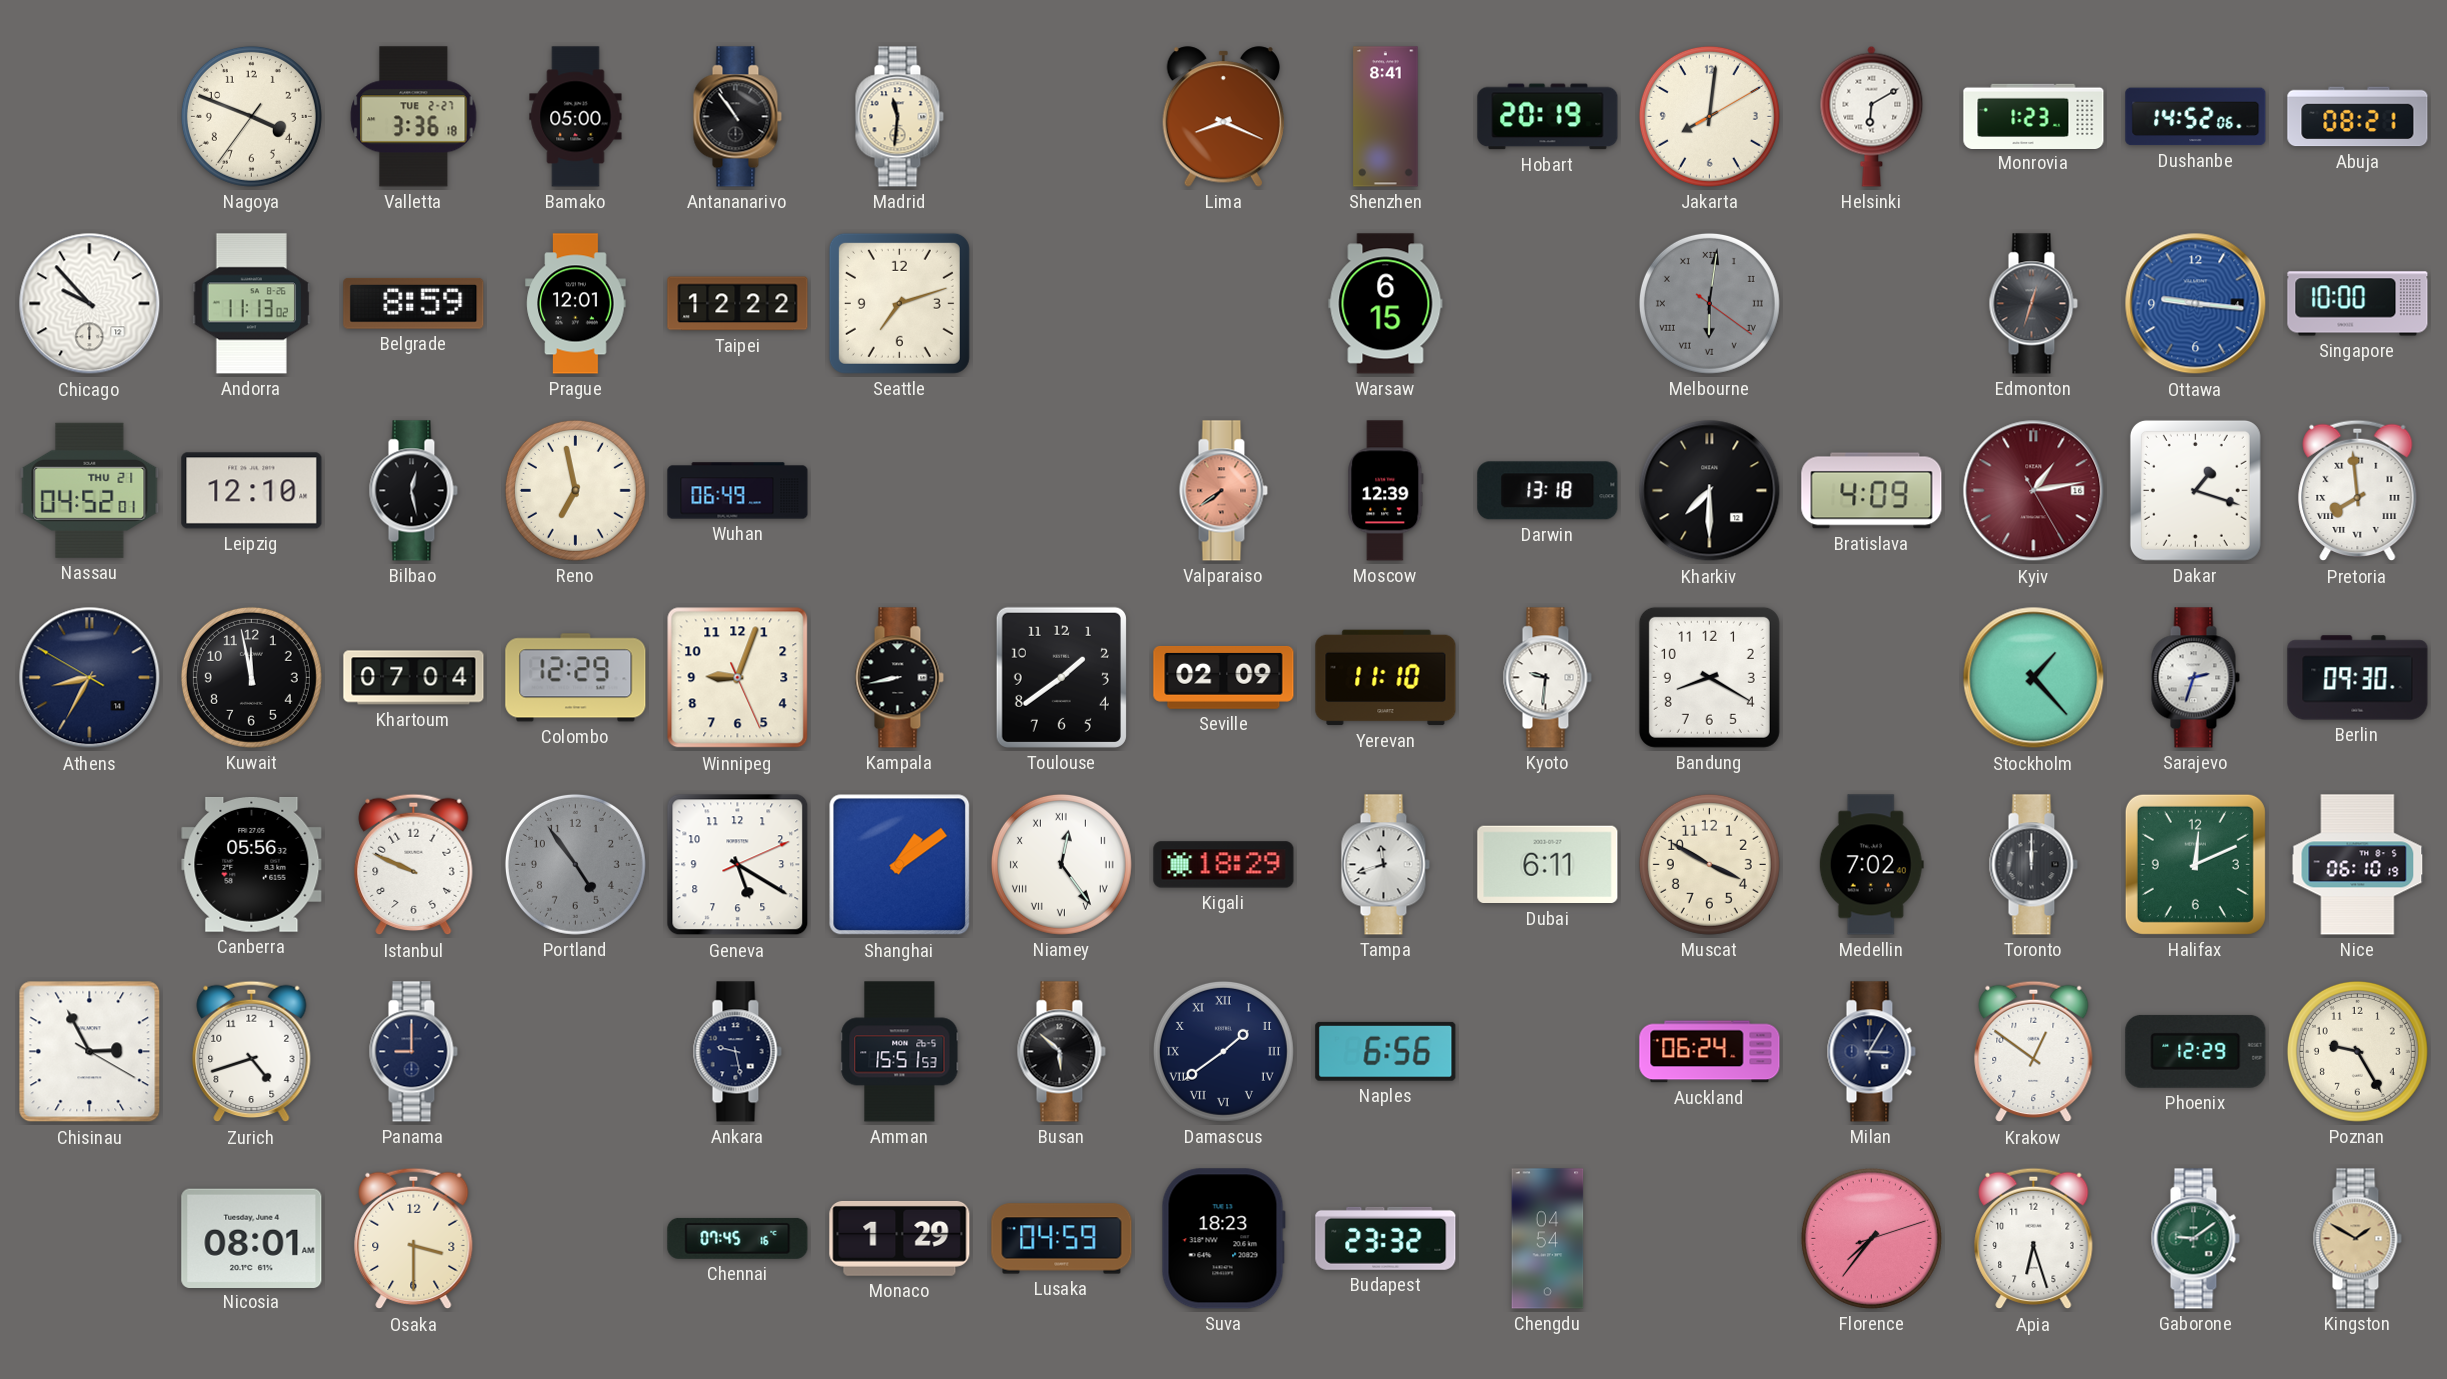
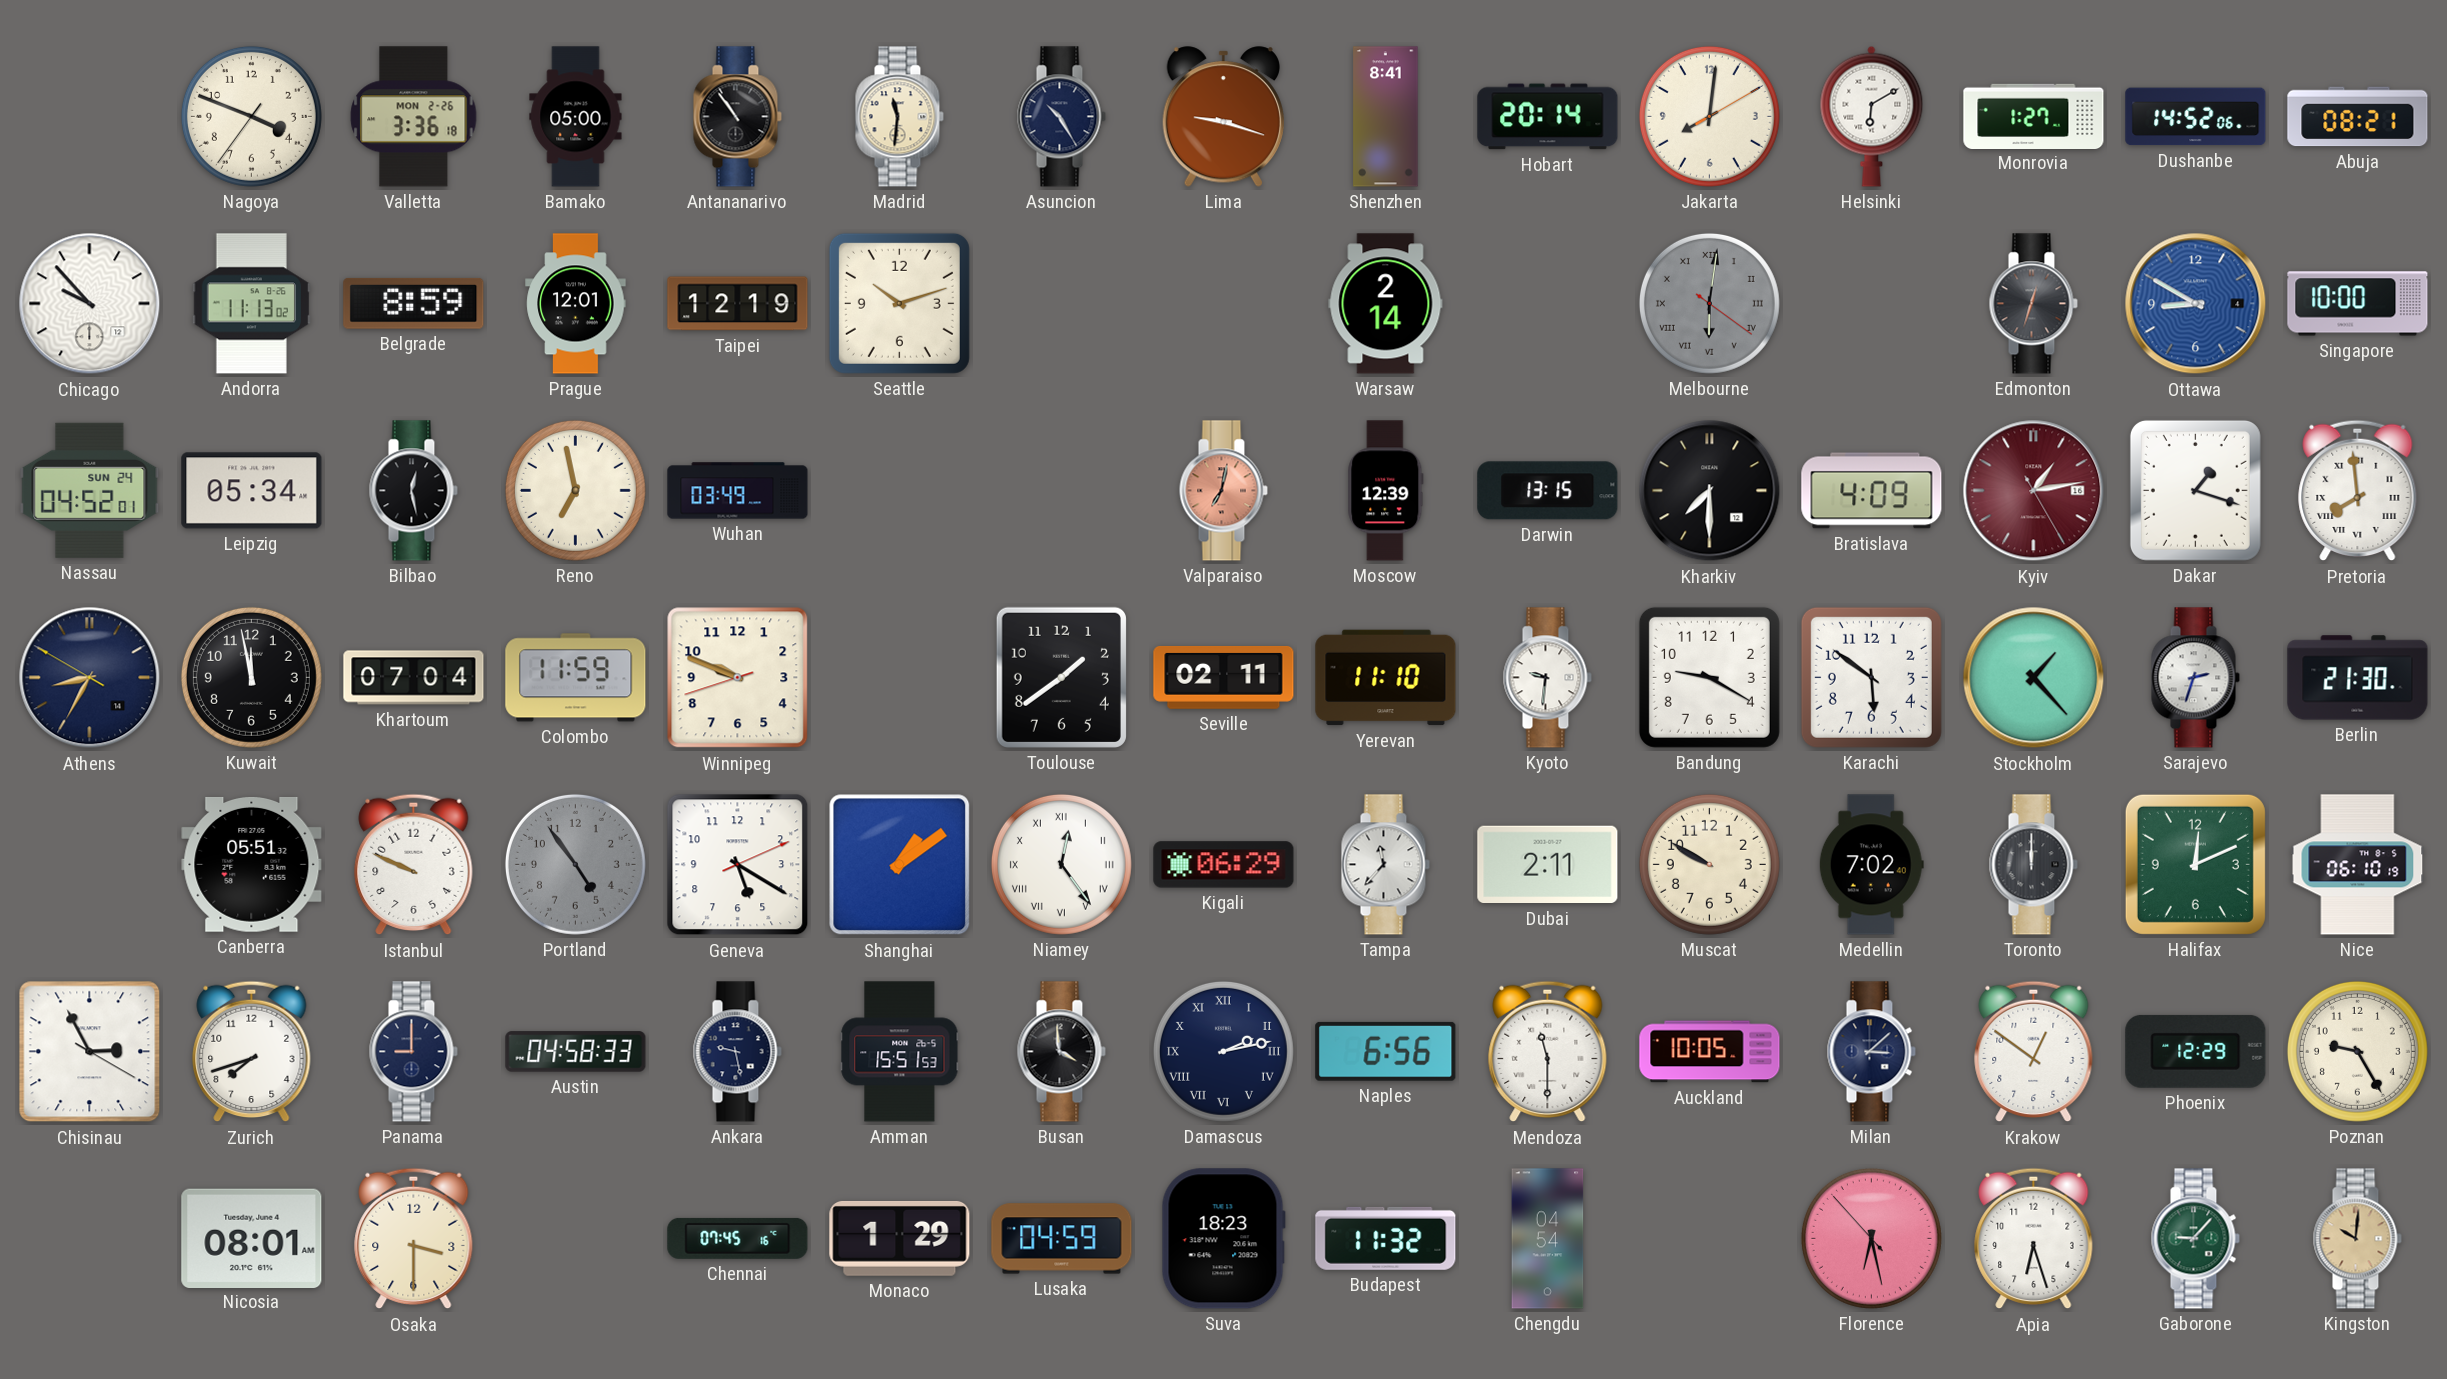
Valletta date: TUE 2-27 -> MON 2-26
Asuncion: none -> 10:25
Lima: 8:19 -> 9:18
Hobart: 20:19 -> 20:14
Monrovia: 1:23 -> 1:27
Taipei: 12:22 -> 12:19
Seattle: 7:12 -> 10:12
Warsaw: 6:15 -> 2:14
Ottawa: 9:16 -> 8:50
Nassau date: THU 21 -> SUN 24
Leipzig: 12:10 -> 05:34
Wuhan: 06:49 -> 03:49
Valparaiso: 7:39 -> 7:02
Darwin: 13:18 -> 13:15
Colombo: 12:29 -> 11:59
Winnipeg: 9:03 -> 9:48
Kampala: 8:43 -> none
Seville: 02:09 -> 02:11
Bandung: 8:20 -> 9:20
Karachi: none -> 5:51
Berlin: 09:30 -> 21:30
Canberra: 05:56 -> 05:51
Kigali: 18:29 -> 06:29
Tampa: 11:42 -> 11:37
Dubai: 6:11 -> 2:11
Muscat: 3:50 -> 9:50
Zurich: 4:42 -> 7:42
Austin: none -> 04:58
Busan: 5:52 -> 3:59
Damascus: 1:39 -> 2:13
Mendoza: none -> 11:30
Auckland: 06:24 -> 10:05
Milan: 3:05 -> 3:08
Budapest: 23:32 -> 11:32
Florence: 7:36 -> 6:27
Gaborone: 9:09 -> 9:07
Kingston: 1:50 -> 10:01
